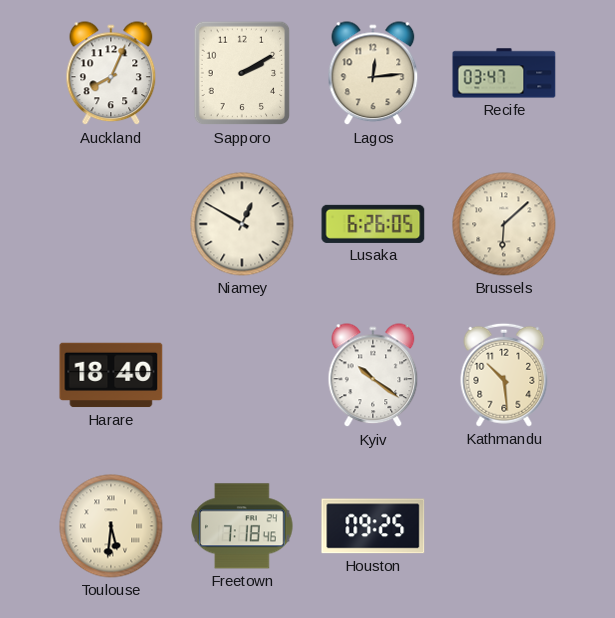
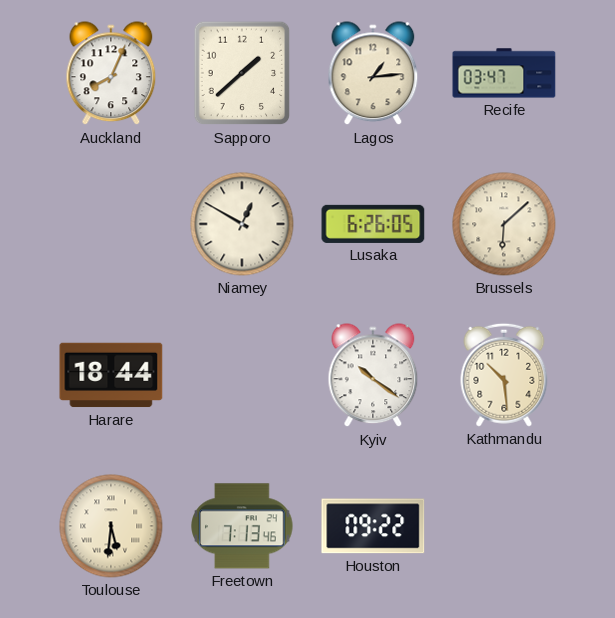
Sapporo: 2:10 -> 1:38
Lagos: 12:14 -> 1:14
Harare: 18:40 -> 18:44
Freetown: 7:18 -> 7:13
Houston: 09:25 -> 09:22
